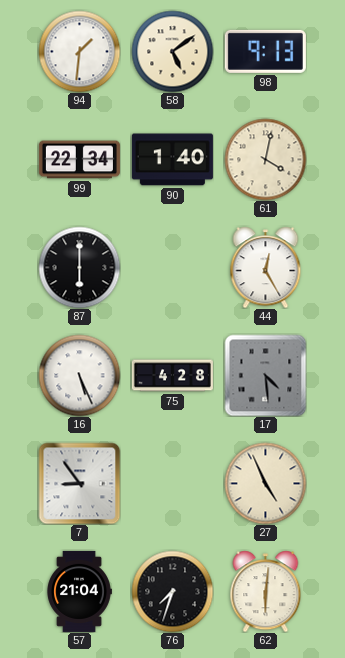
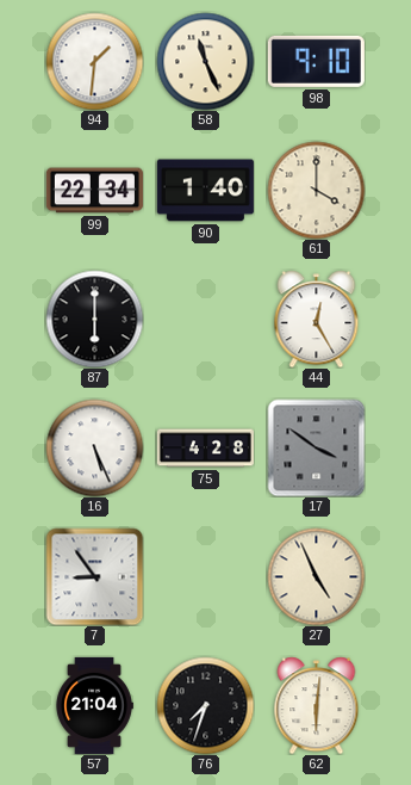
58: 5:09 -> 11:26
98: 9:13 -> 9:10
61: 4:02 -> 4:00
17: 4:29 -> 3:51
